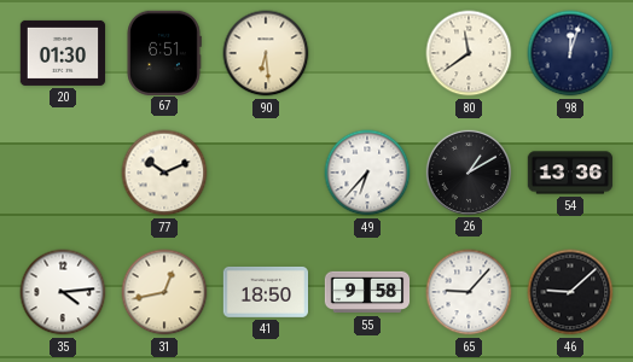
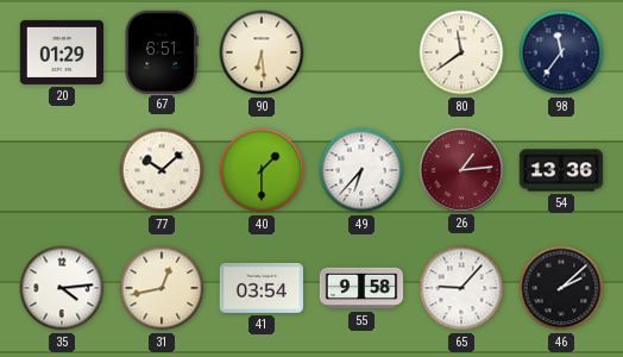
20: 01:30 -> 01:29
98: 12:03 -> 11:36
77: 10:11 -> 10:08
40: none -> 1:30
26: 1:10 -> 1:14
26 dial: black -> burgundy
41: 18:50 -> 03:54
46: 9:08 -> 2:08
